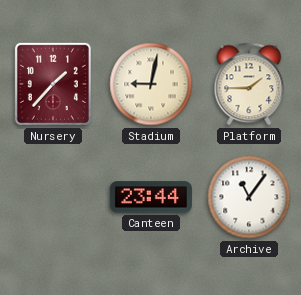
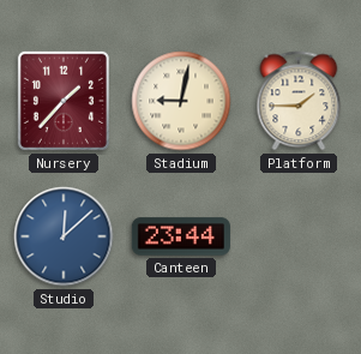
Studio: none -> 12:08
Archive: 11:06 -> none
